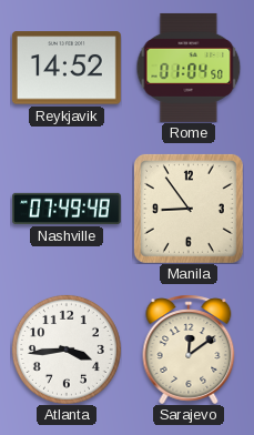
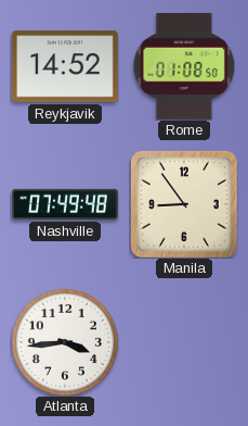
Rome: 01:04 -> 01:08
Sarajevo: 12:09 -> none
